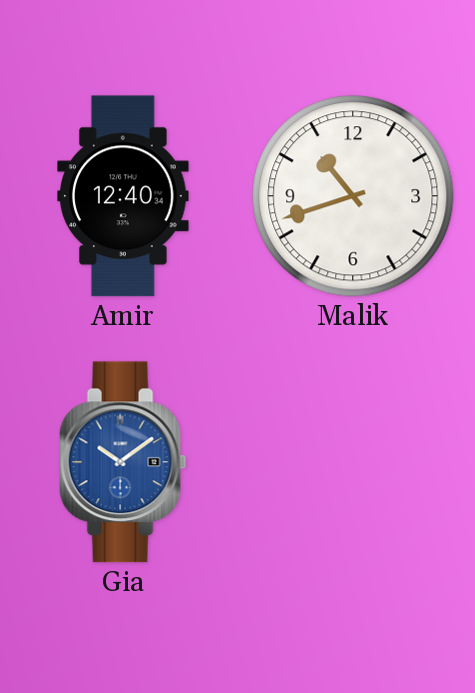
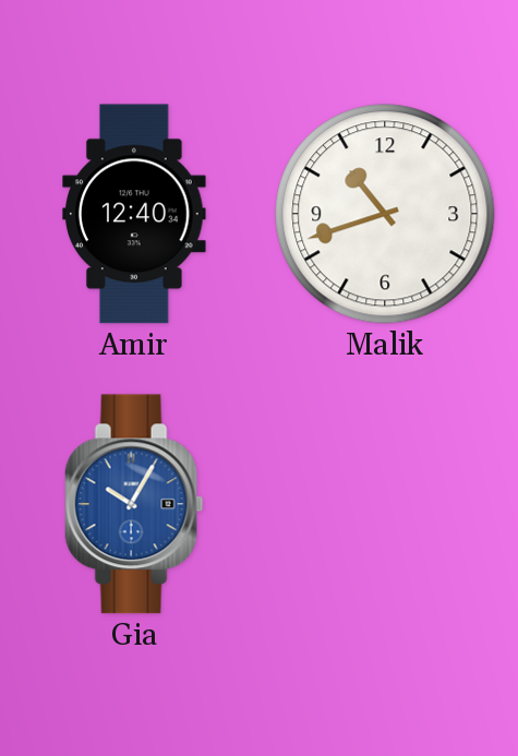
Gia: 10:09 -> 10:05
